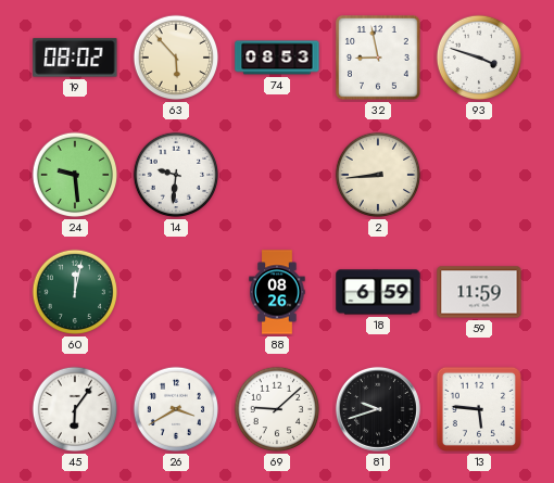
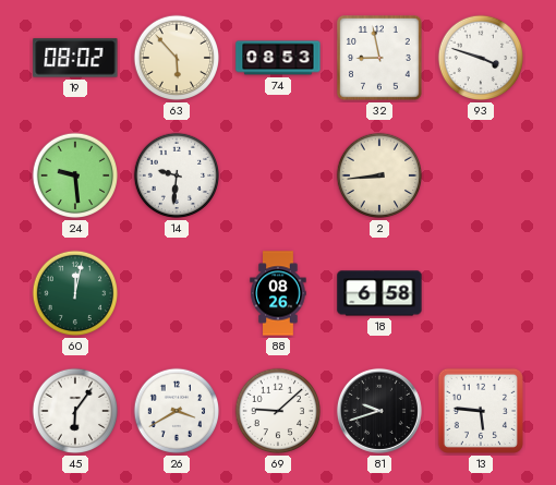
18: 6:59 -> 6:58
59: 11:59 -> none
